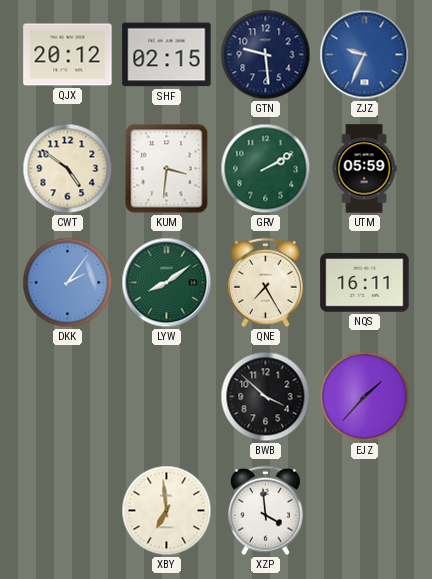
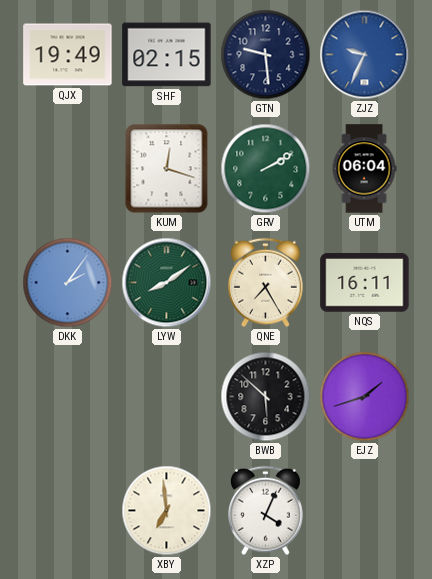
QJX: 20:12 -> 19:49
CWT: 4:51 -> none
KUM: 3:31 -> 12:18
UTM: 05:59 -> 06:04
BWB: 3:52 -> 5:52
EJZ: 1:37 -> 1:42
XZP: 3:59 -> 4:04
